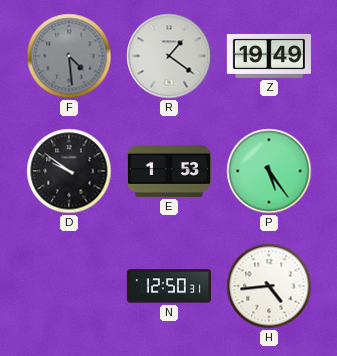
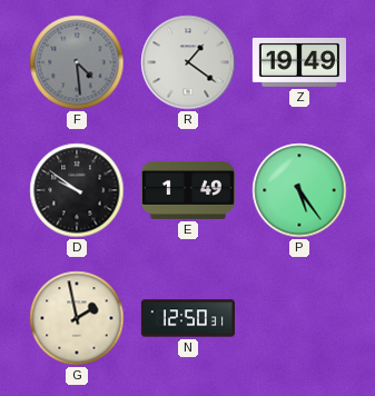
E: 1:53 -> 1:49
G: none -> 1:58
H: 4:44 -> none
